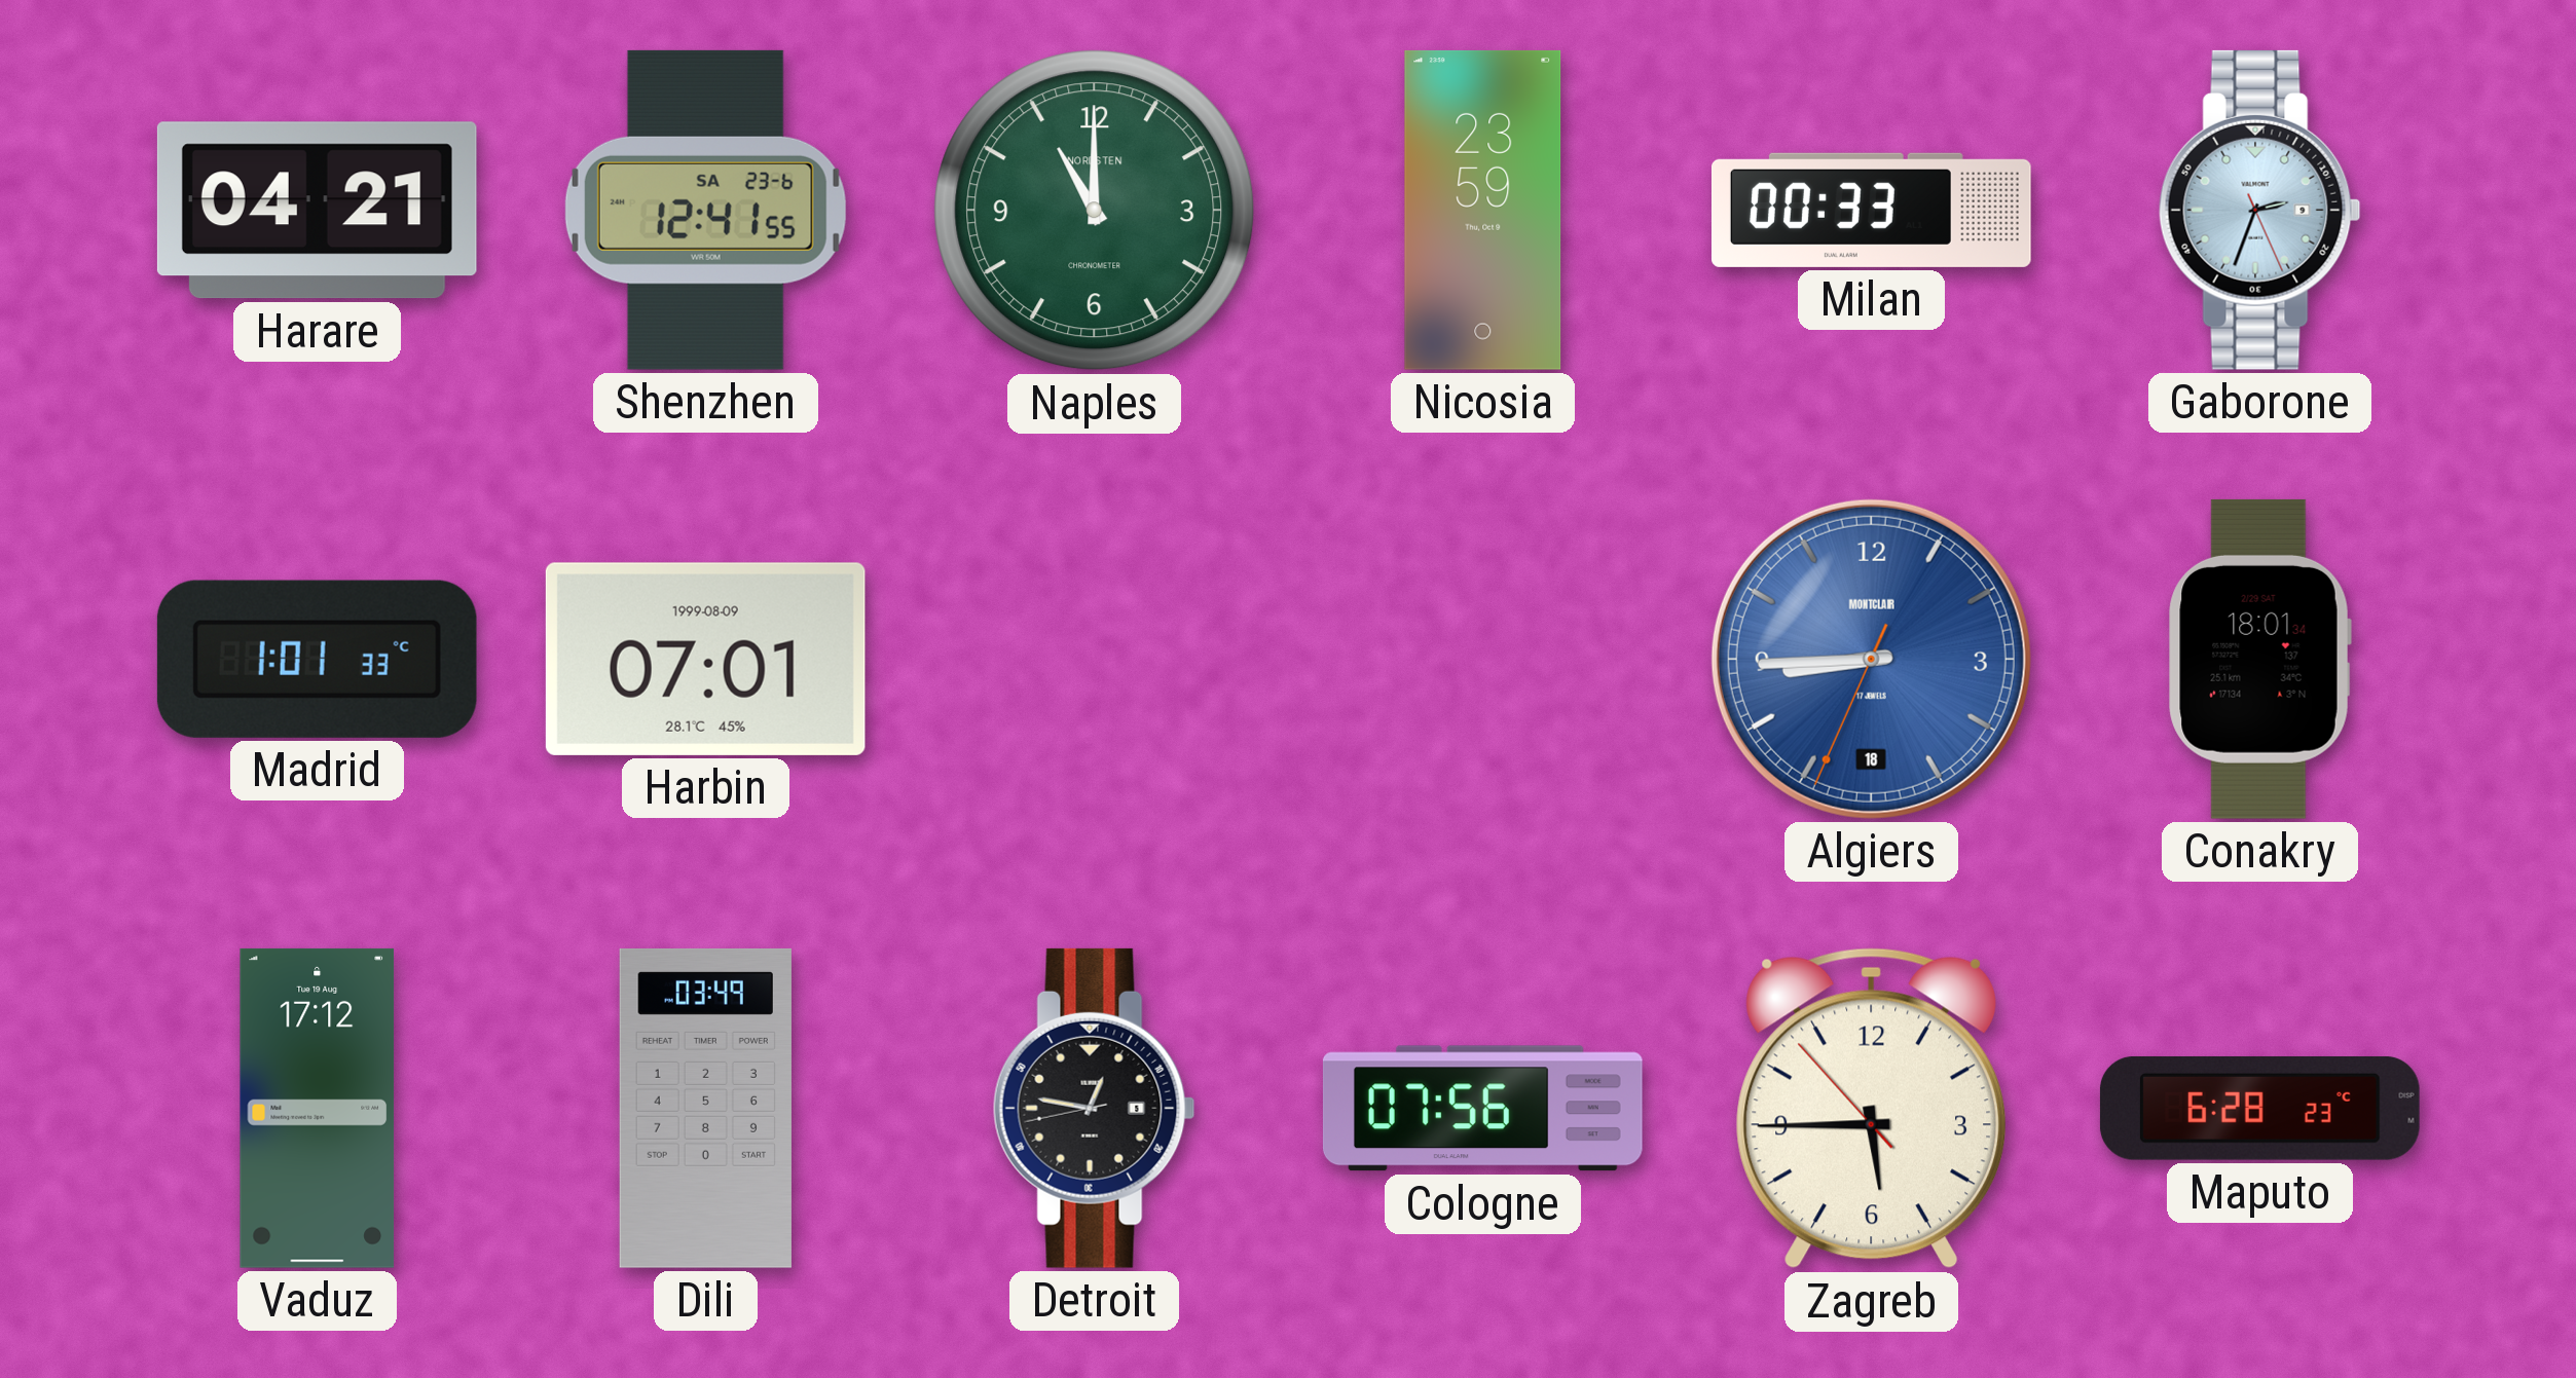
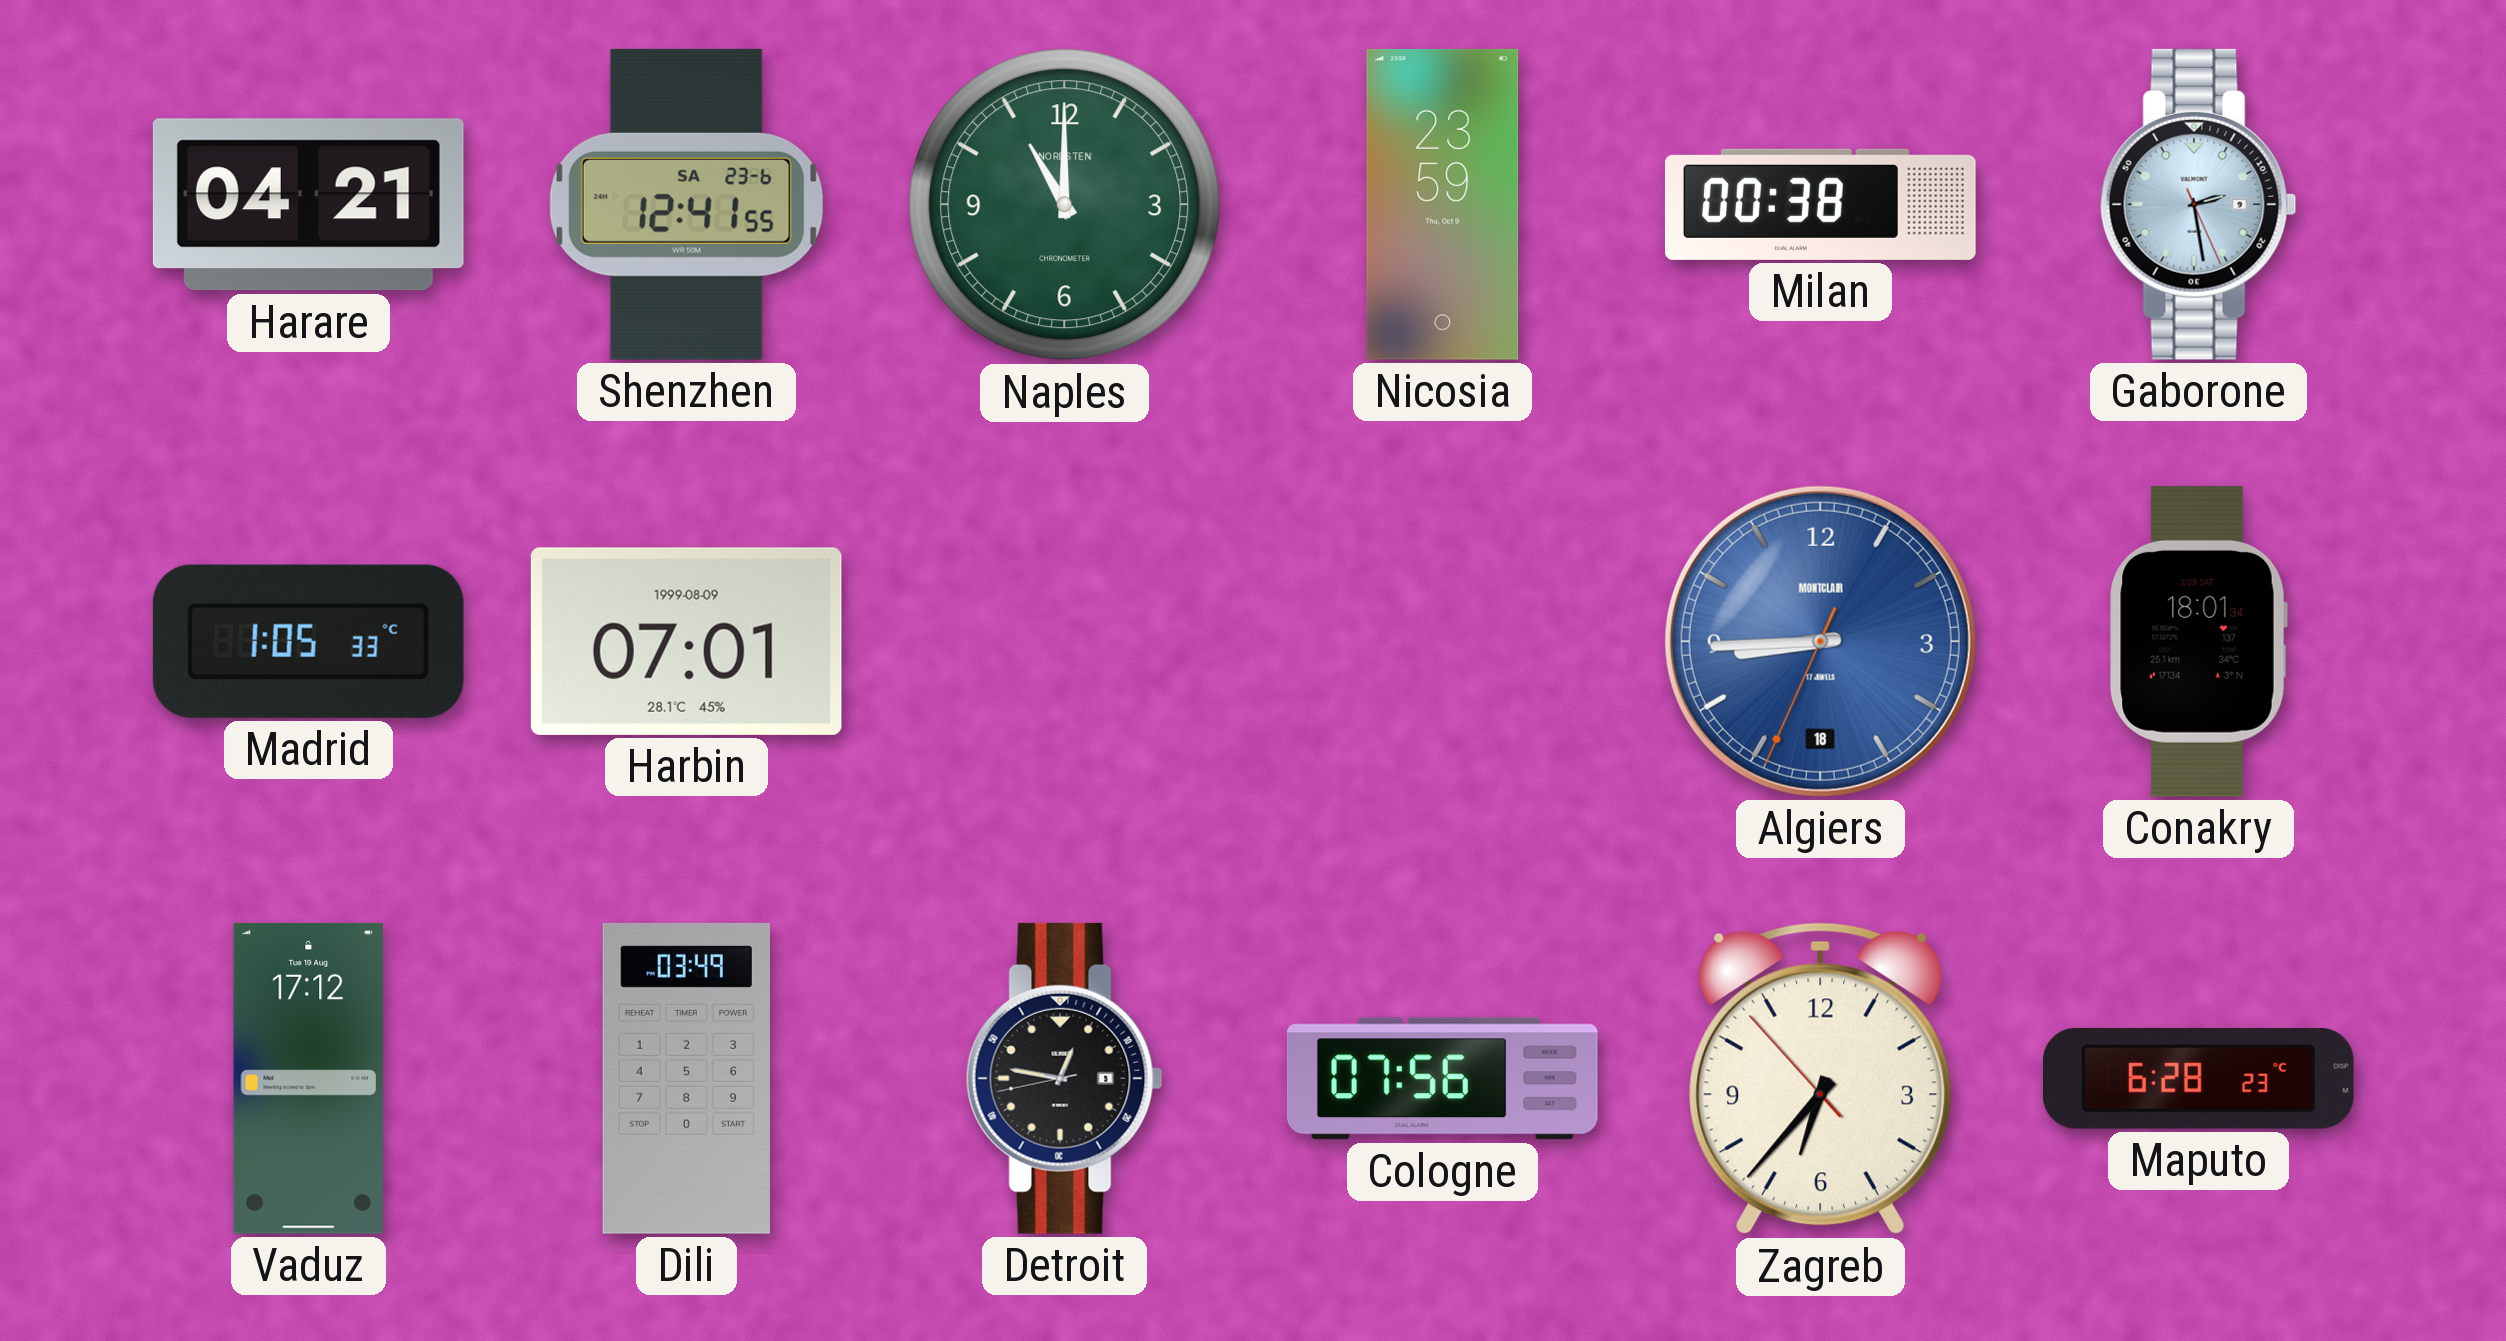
Milan: 00:33 -> 00:38
Gaborone: 2:33 -> 2:28
Madrid: 1:01 -> 1:05
Zagreb: 5:44 -> 6:36
